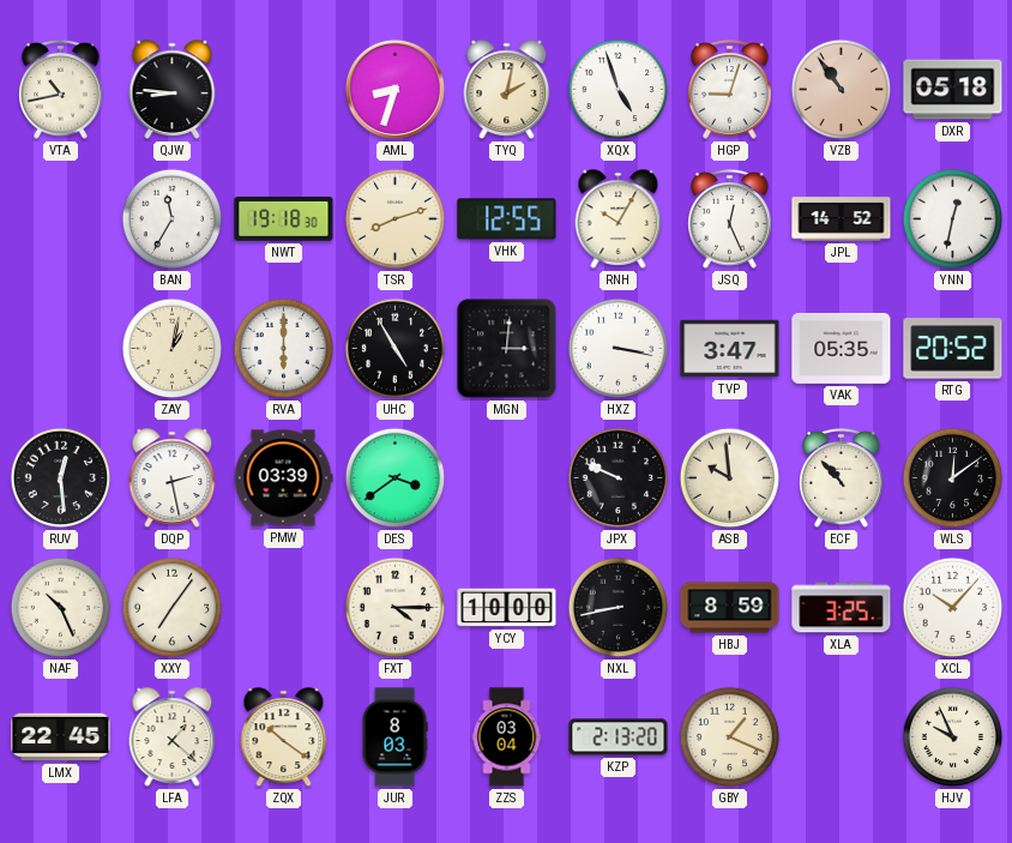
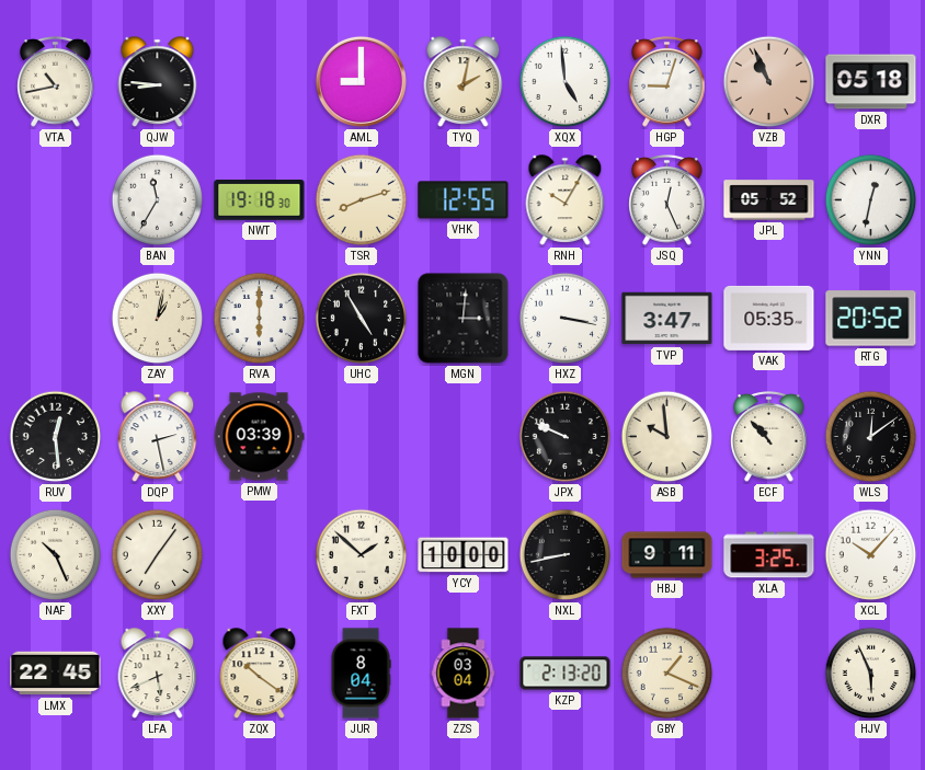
AML: 8:33 -> 9:00
XQX: 4:57 -> 4:59
VZB: 10:54 -> 10:56
JPL: 14:52 -> 05:52
DES: 3:39 -> none
FXT: 4:15 -> 1:52
HBJ: 8:59 -> 9:11
LFA: 1:22 -> 5:41
JUR: 8:03 -> 8:04
HJV: 9:56 -> 5:56
